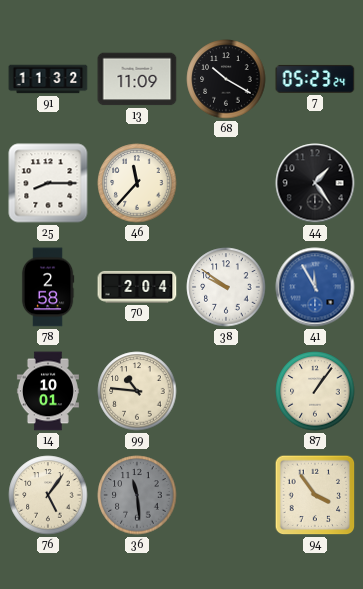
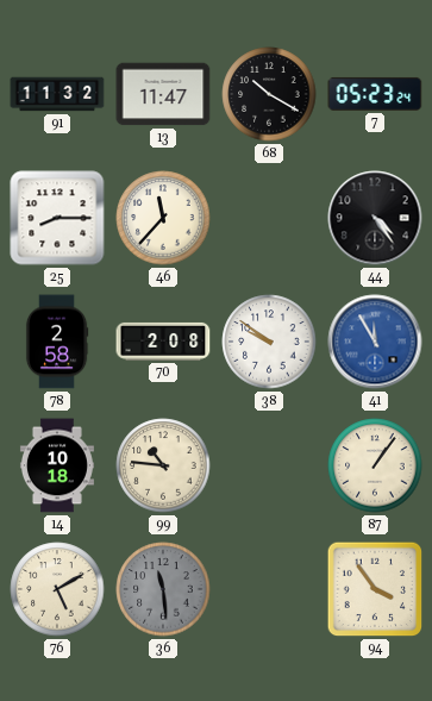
13: 11:09 -> 11:47
44: 1:24 -> 4:24
70: 2:04 -> 2:08
14: 10:01 -> 10:18
76: 5:06 -> 5:10
